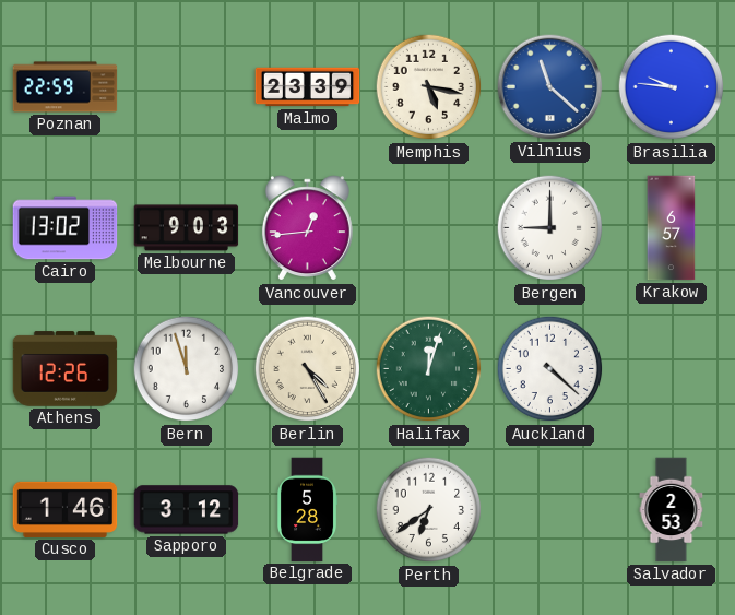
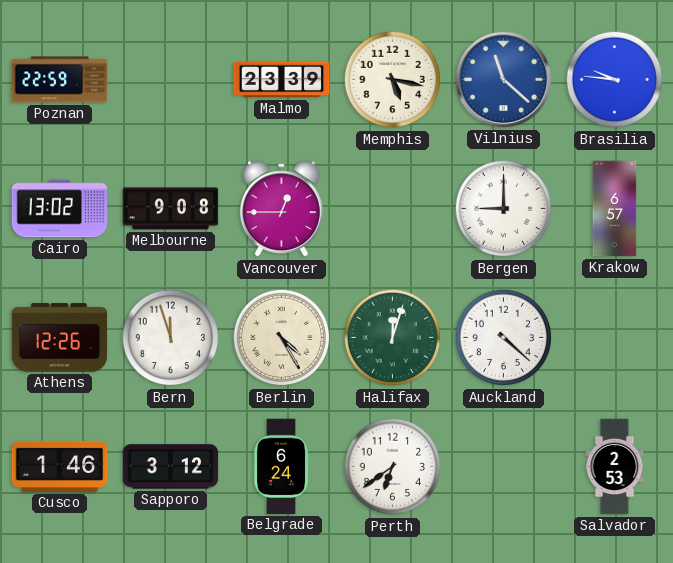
Melbourne: 9:03 -> 9:08
Vancouver: 12:44 -> 12:45
Belgrade: 5:28 -> 6:24
